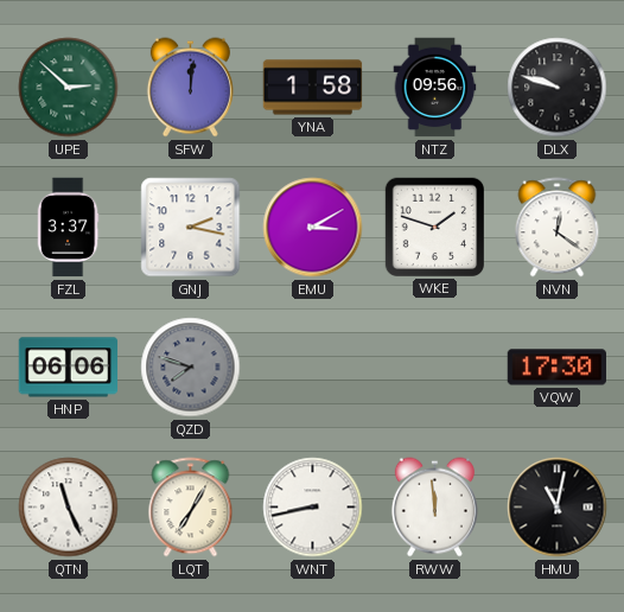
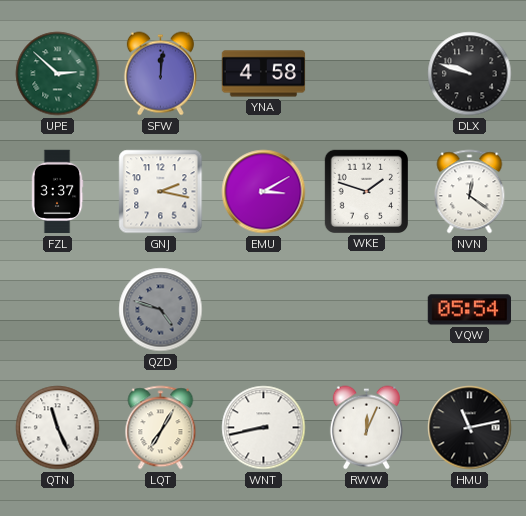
YNA: 1:58 -> 4:58
NTZ: 09:56 -> none
HNP: 06:06 -> none
QZD: 7:48 -> 4:48
VQW: 17:30 -> 05:54
RWW: 11:59 -> 12:04
HMU: 11:02 -> 11:13
